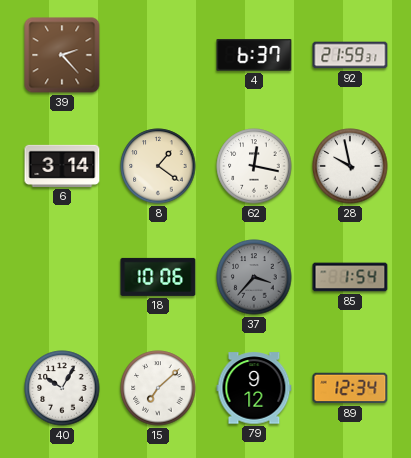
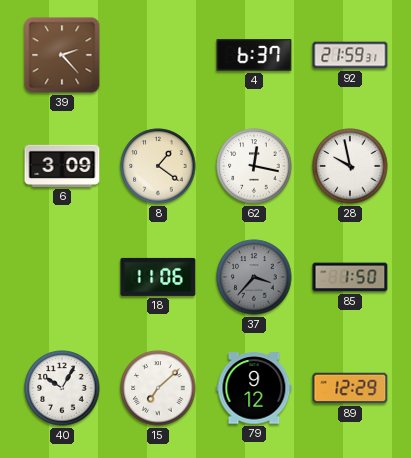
6: 3:14 -> 3:09
18: 10:06 -> 11:06
85: 1:54 -> 1:50
89: 12:34 -> 12:29
